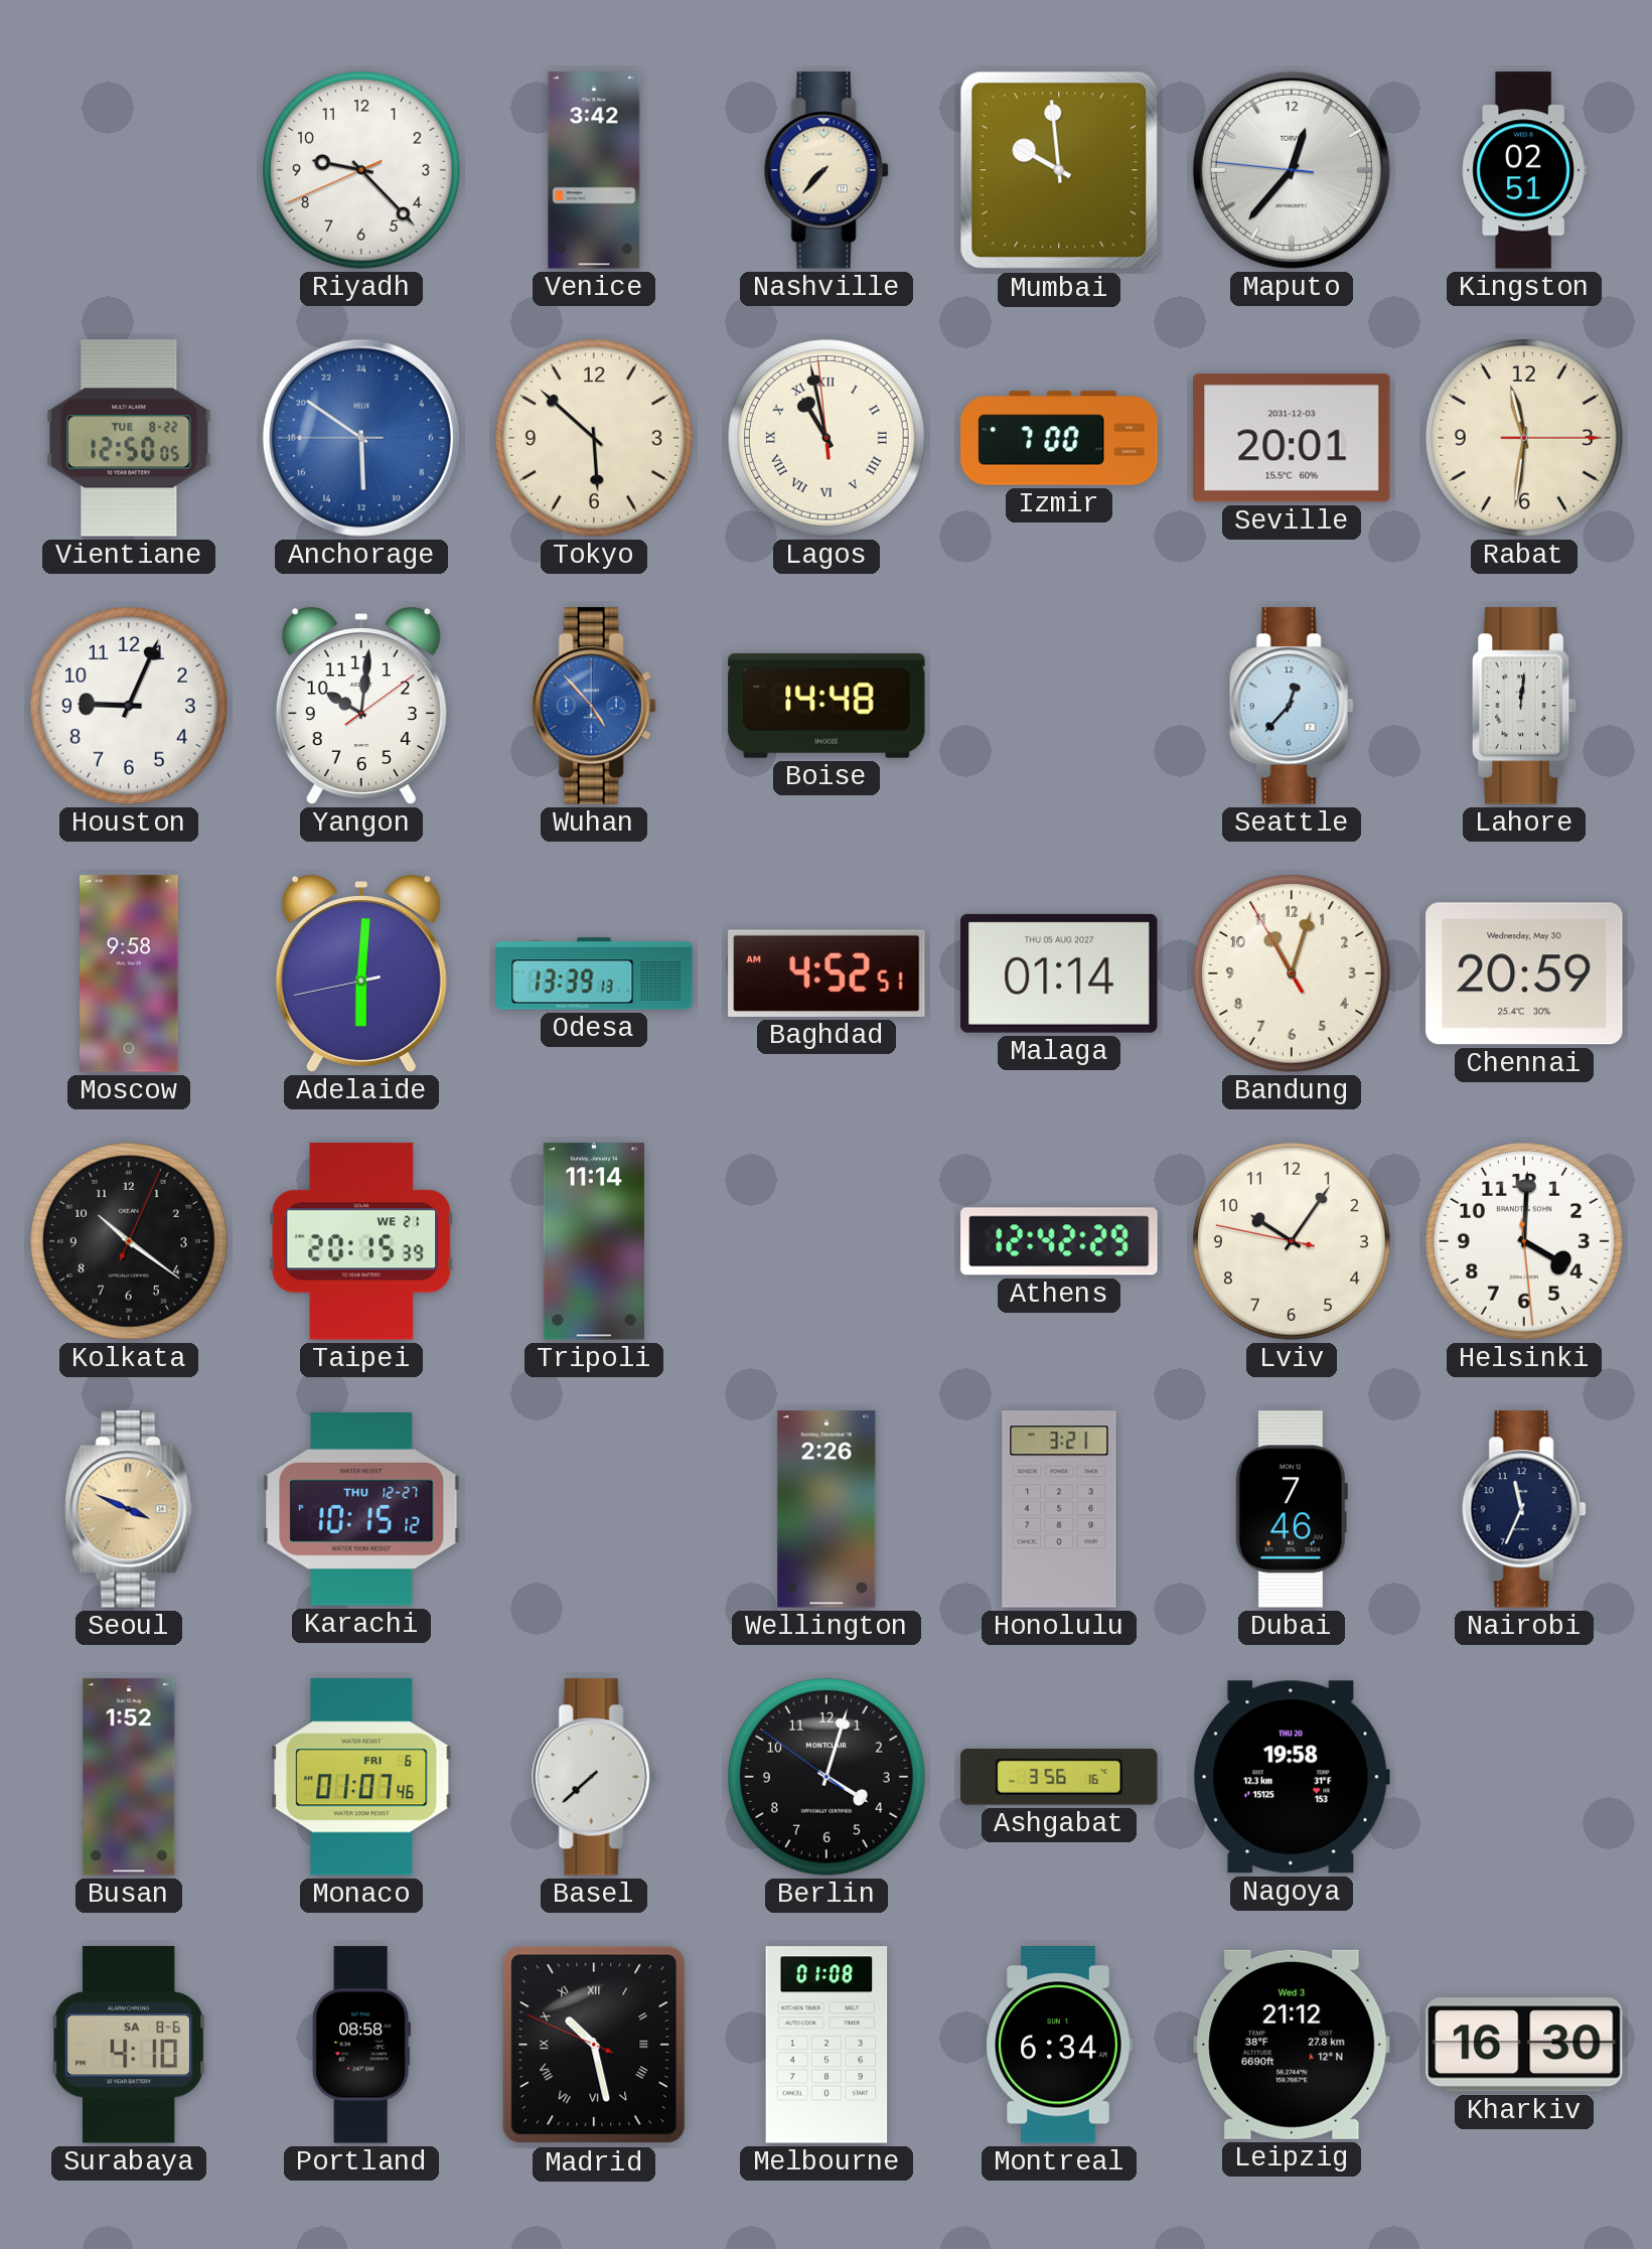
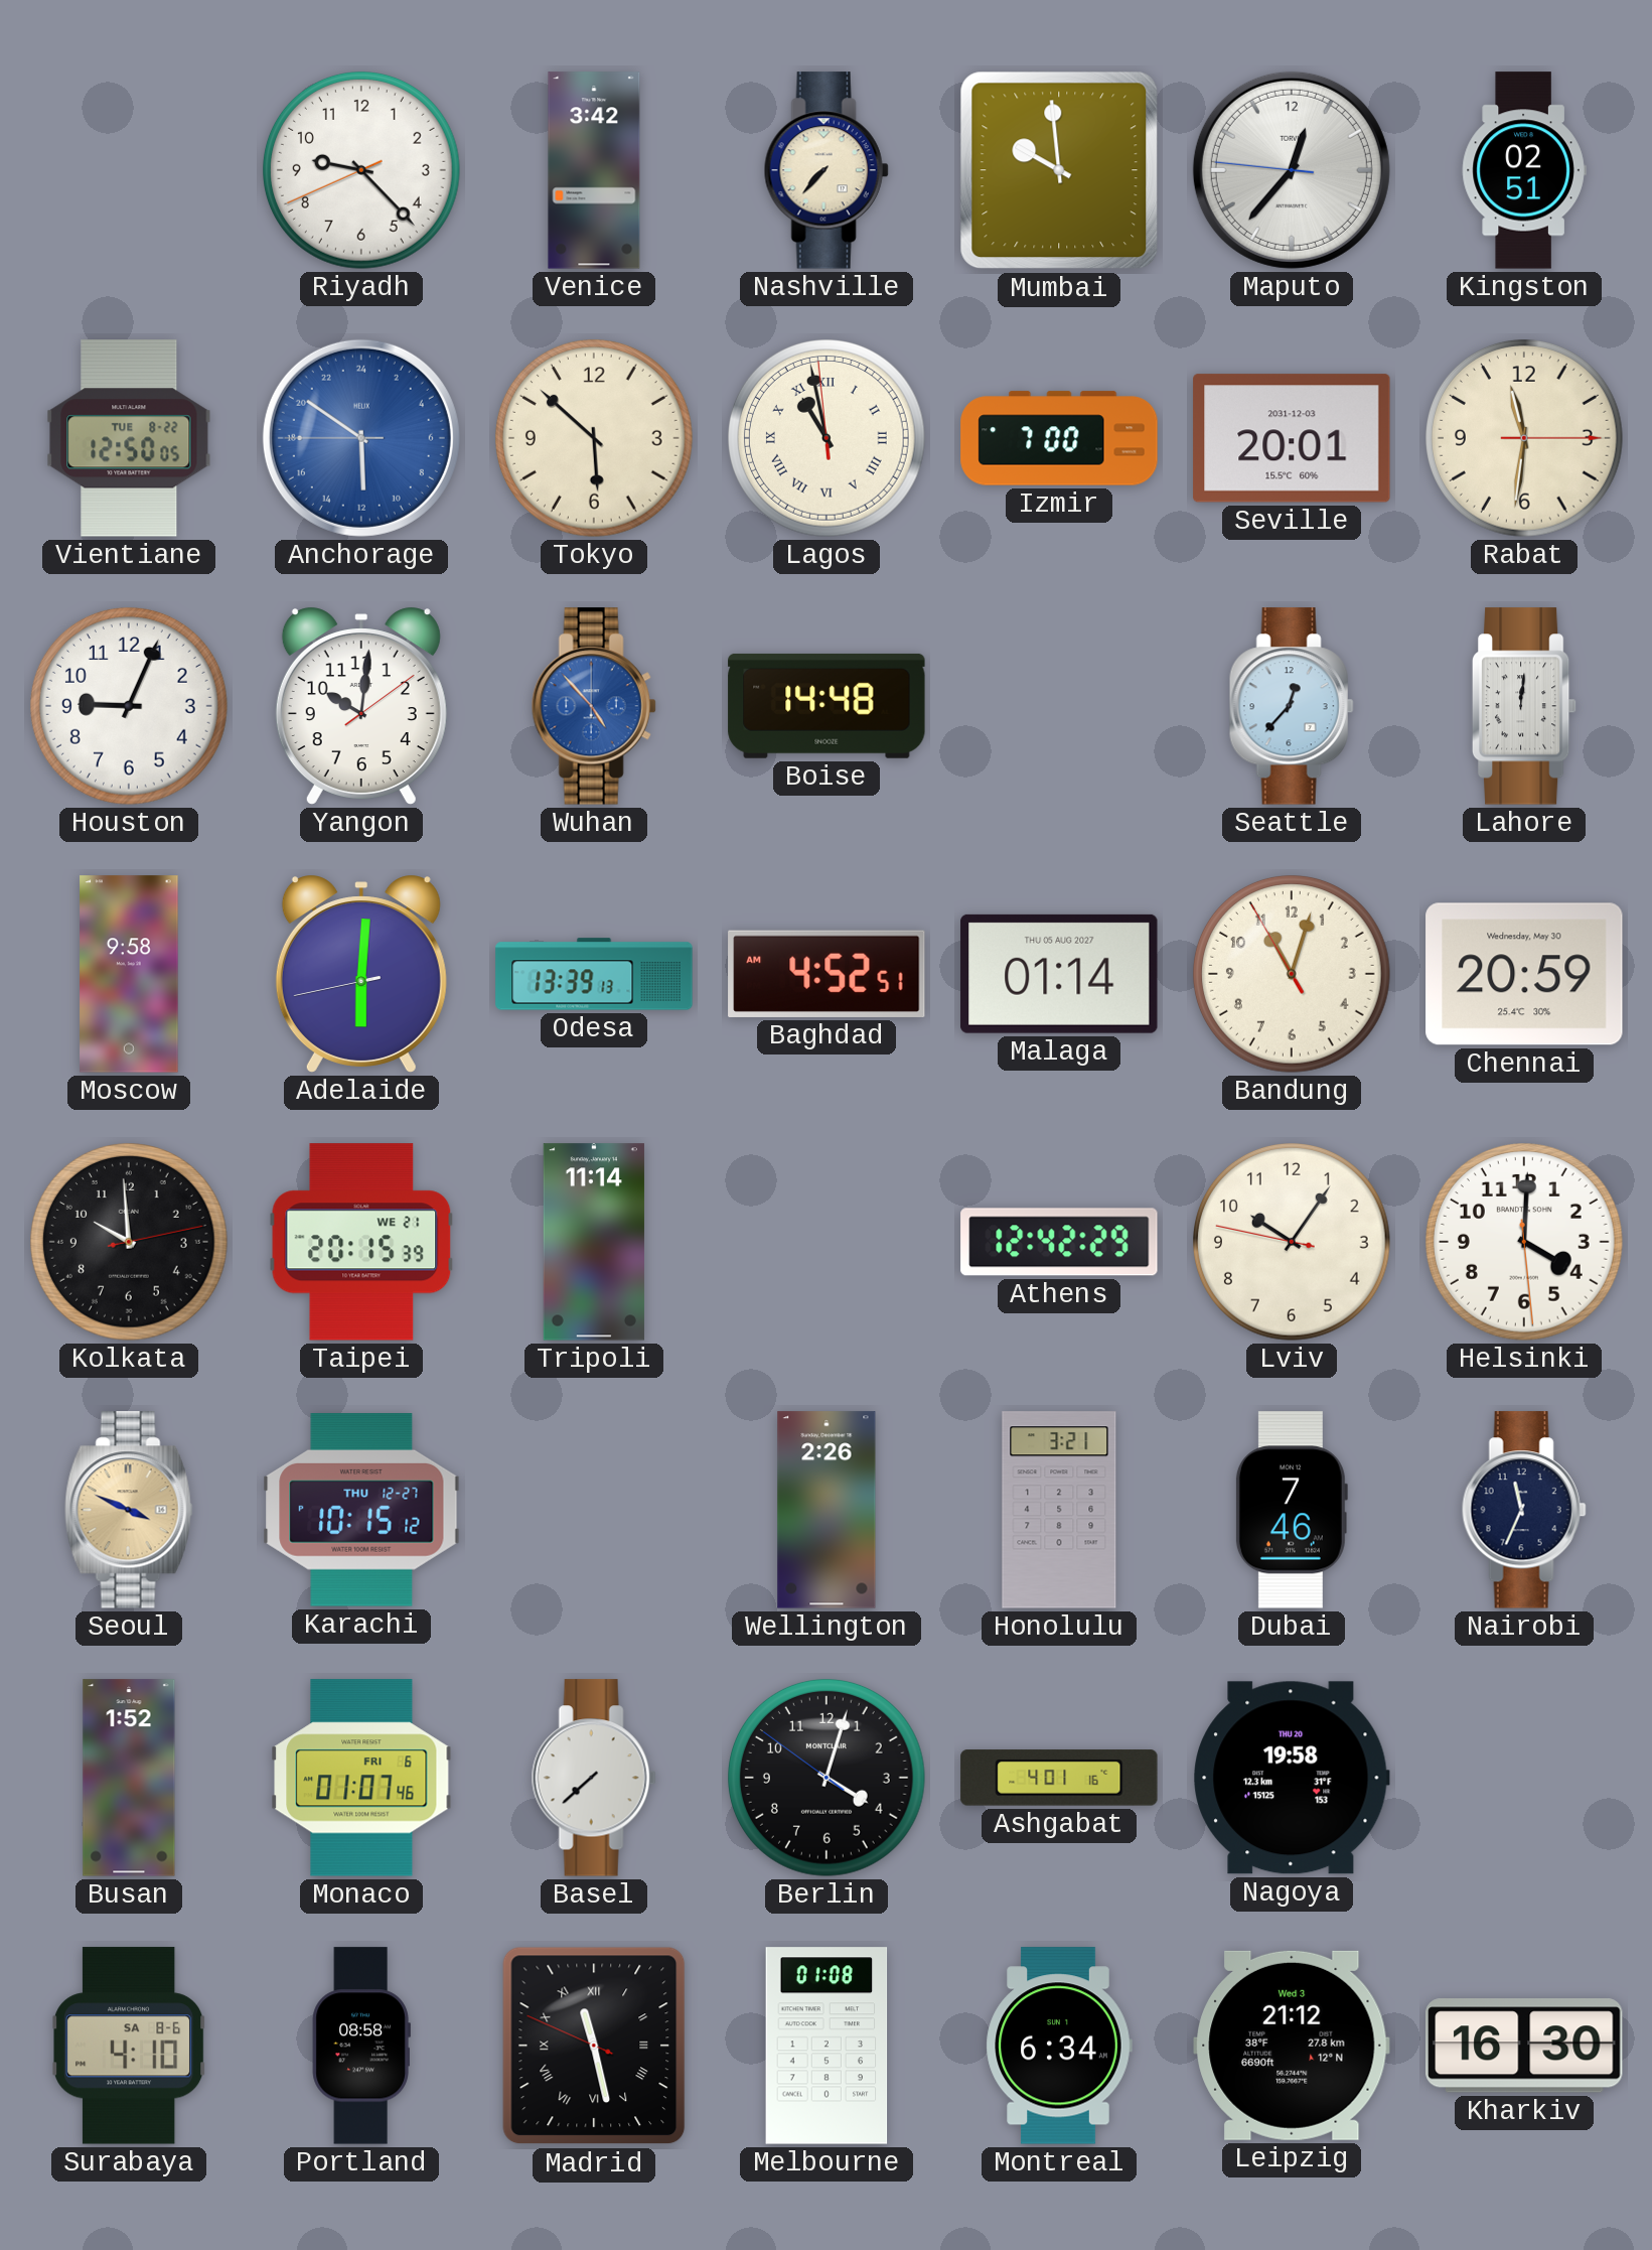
Kolkata: 10:21 -> 9:59
Ashgabat: 3:56 -> 4:01
Madrid: 10:27 -> 11:27
